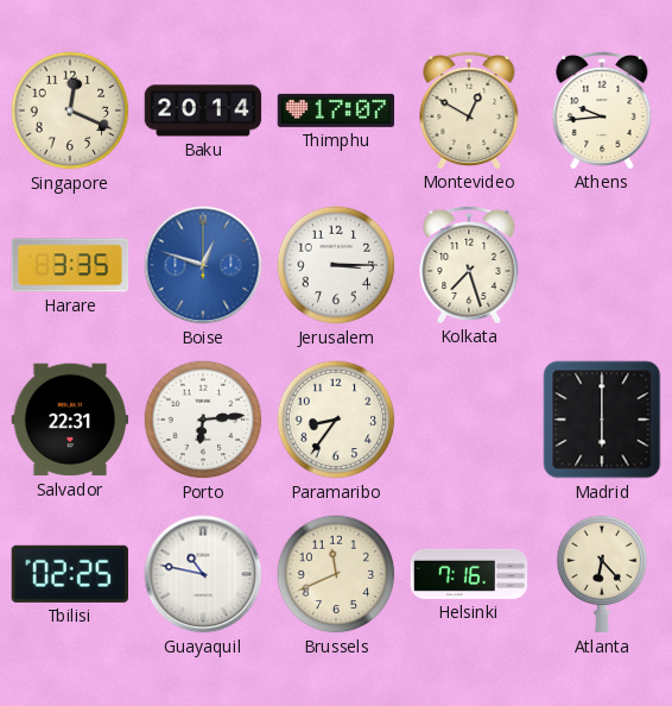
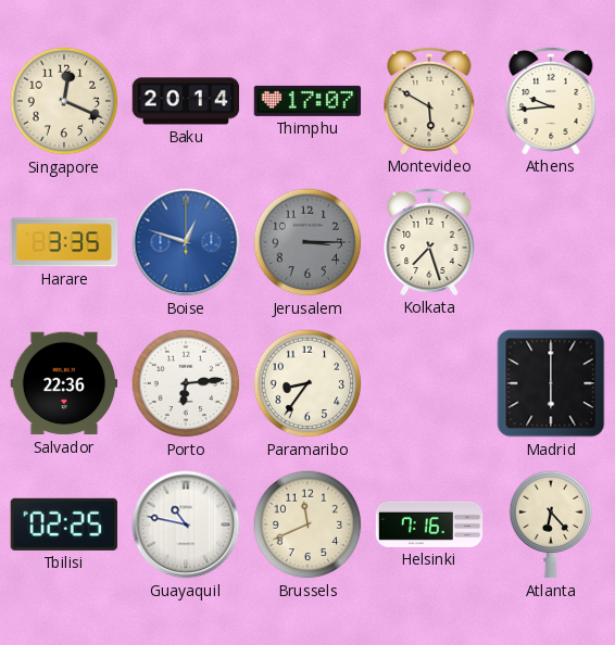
Montevideo: 12:50 -> 5:50
Jerusalem dial: white -> grey
Salvador: 22:31 -> 22:36
